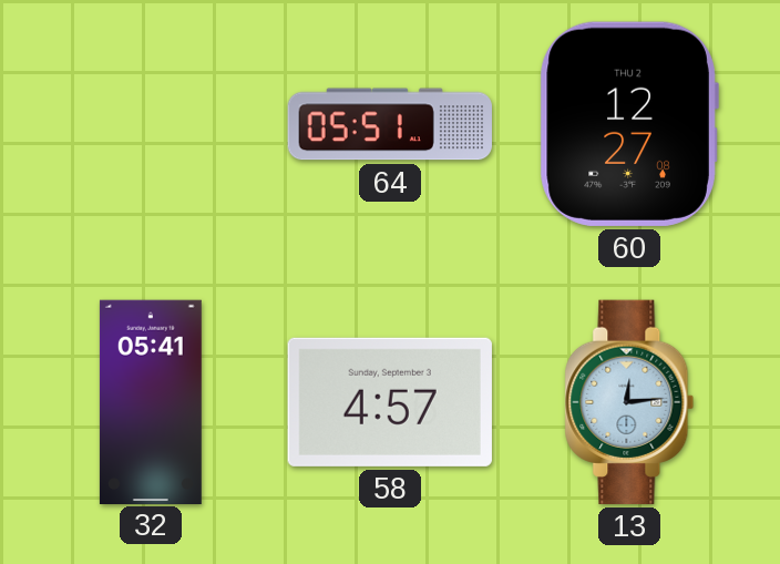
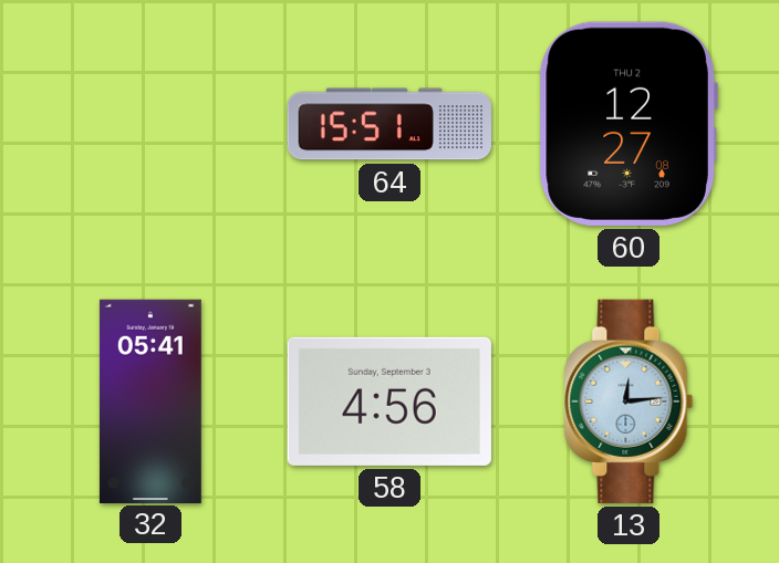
64: 05:51 -> 15:51
58: 4:57 -> 4:56
